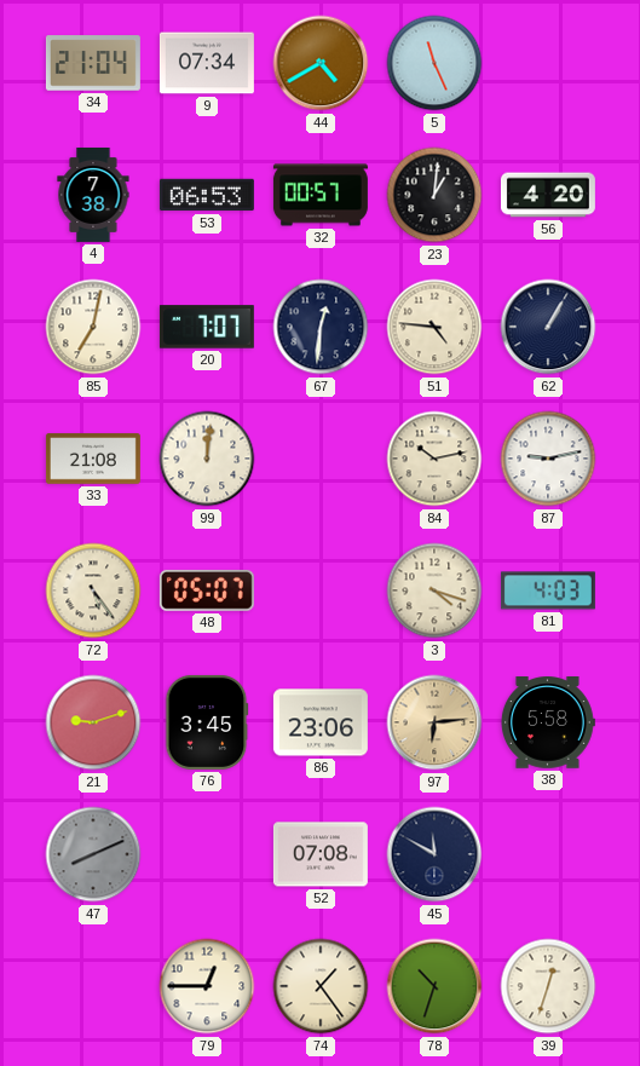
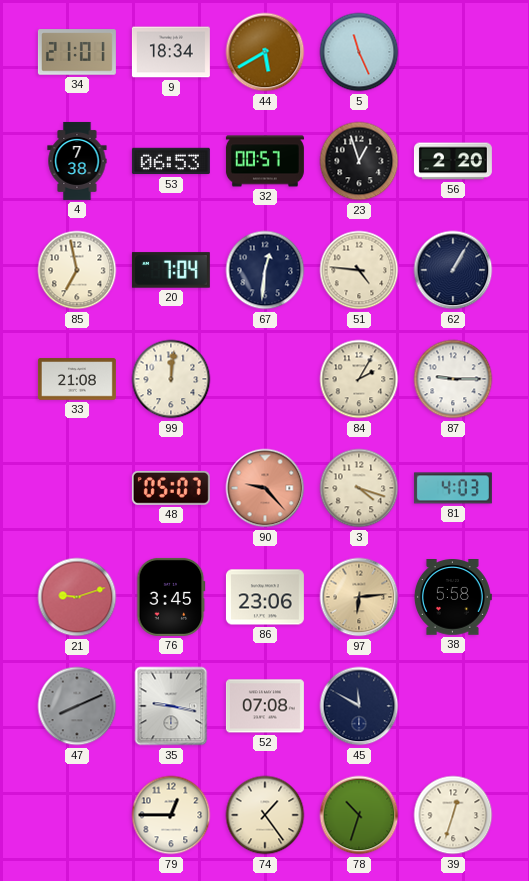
34: 21:04 -> 21:01
9: 07:34 -> 18:34
44: 4:40 -> 5:40
23: 1:01 -> 12:57
56: 4:20 -> 2:20
85: 7:02 -> 6:58
20: 7:07 -> 7:04
84: 10:13 -> 2:05
87: 9:13 -> 9:15
72: 5:24 -> none
90: none -> 9:23
35: none -> 9:17
